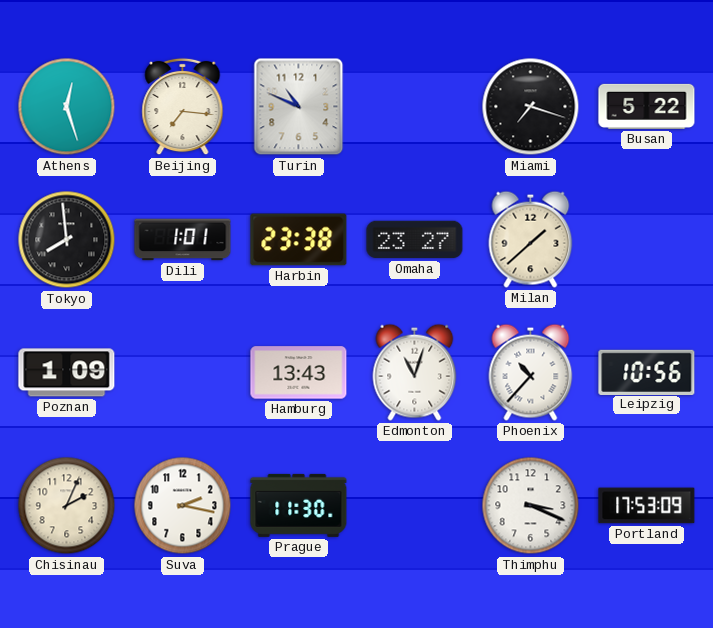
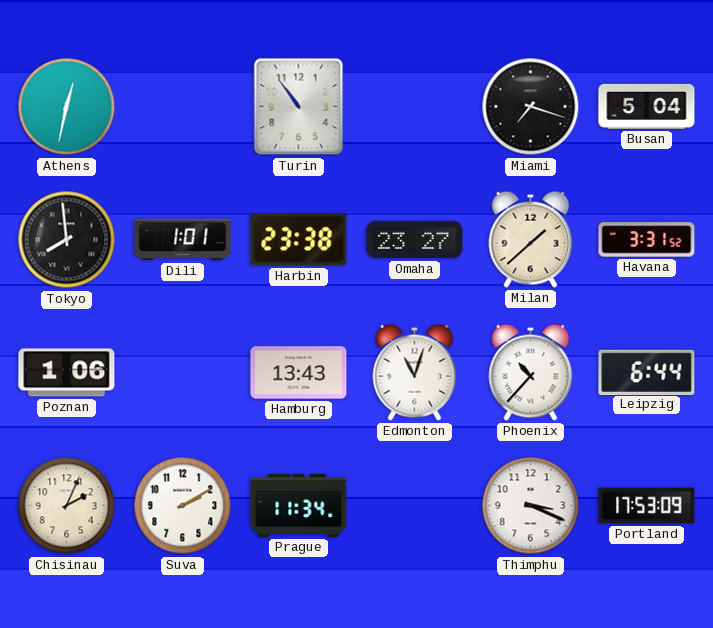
Athens: 12:27 -> 12:32
Beijing: 7:16 -> none
Turin: 10:49 -> 10:54
Busan: 5:22 -> 5:04
Havana: none -> 3:31
Poznan: 1:09 -> 1:06
Leipzig: 10:56 -> 6:44
Suva: 2:17 -> 2:10
Prague: 11:30 -> 11:34
